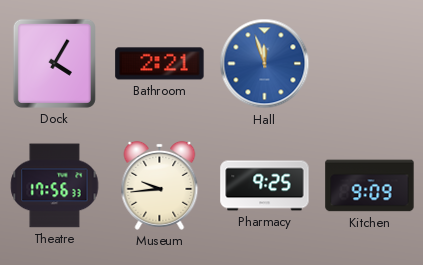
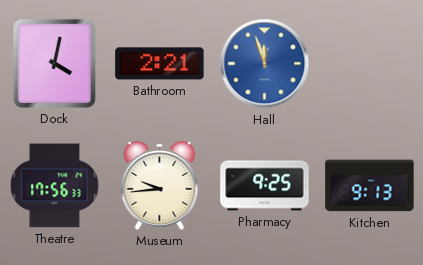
Dock: 4:05 -> 4:02
Kitchen: 9:09 -> 9:13
